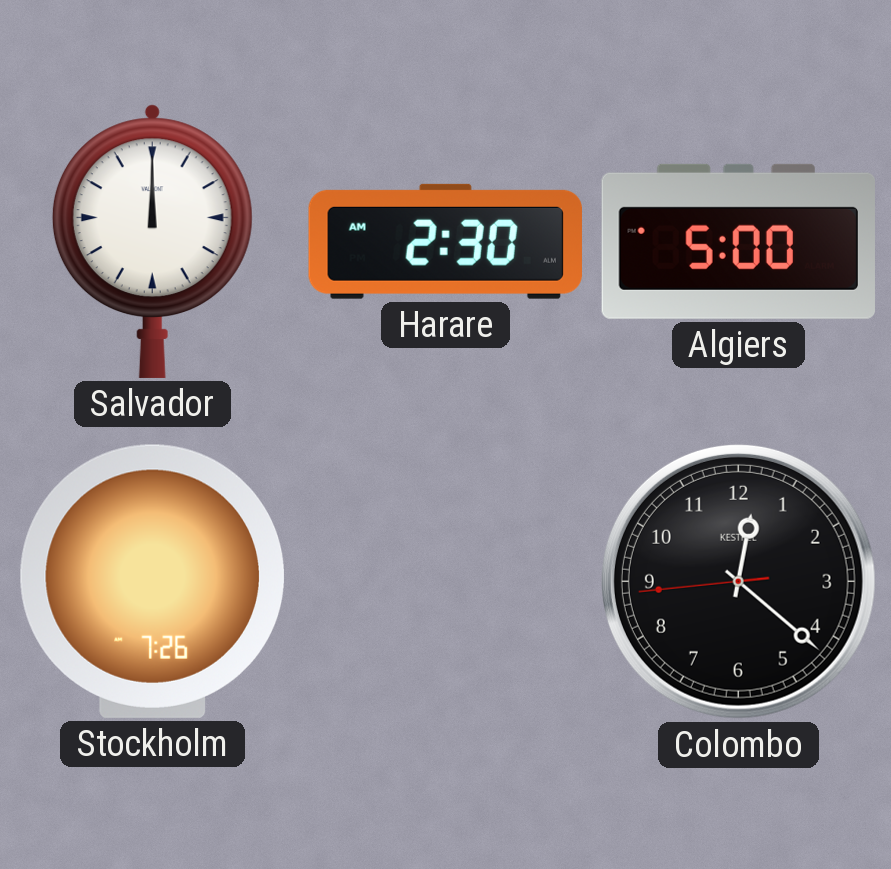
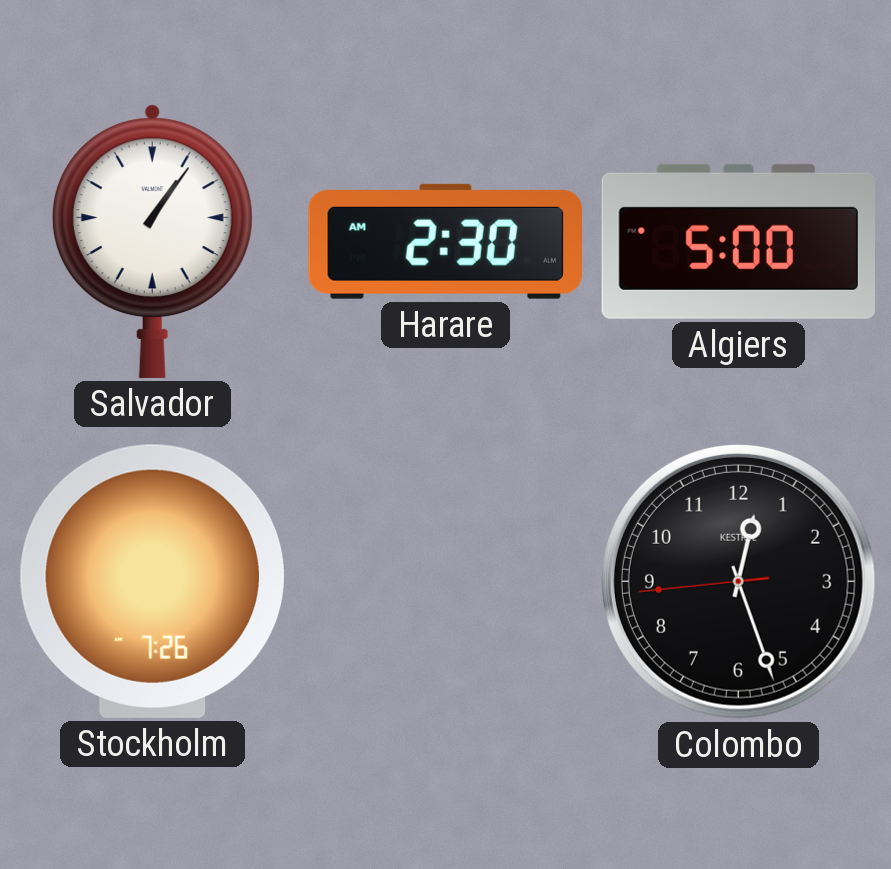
Salvador: 12:00 -> 1:06
Colombo: 12:21 -> 12:26
